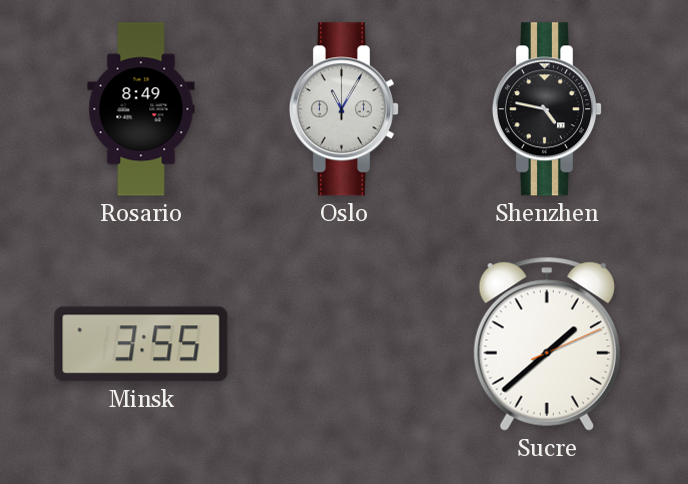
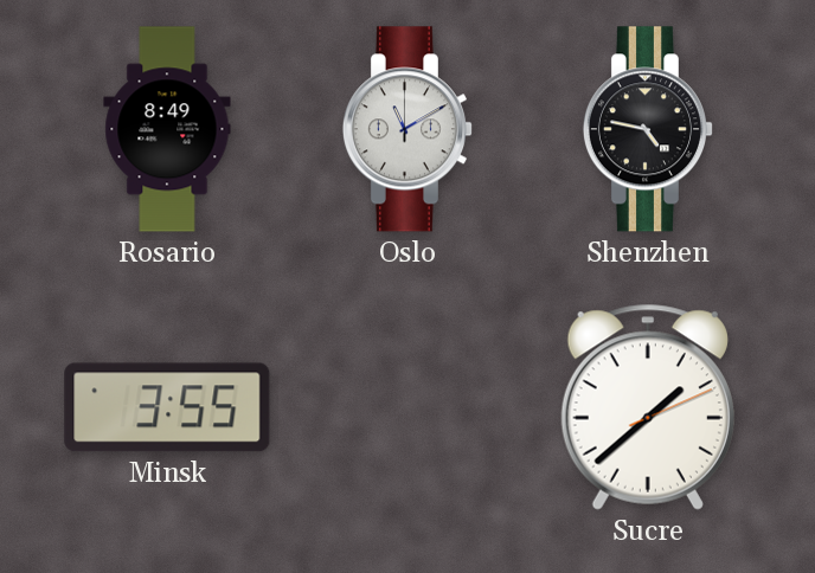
Oslo: 11:05 -> 11:10
